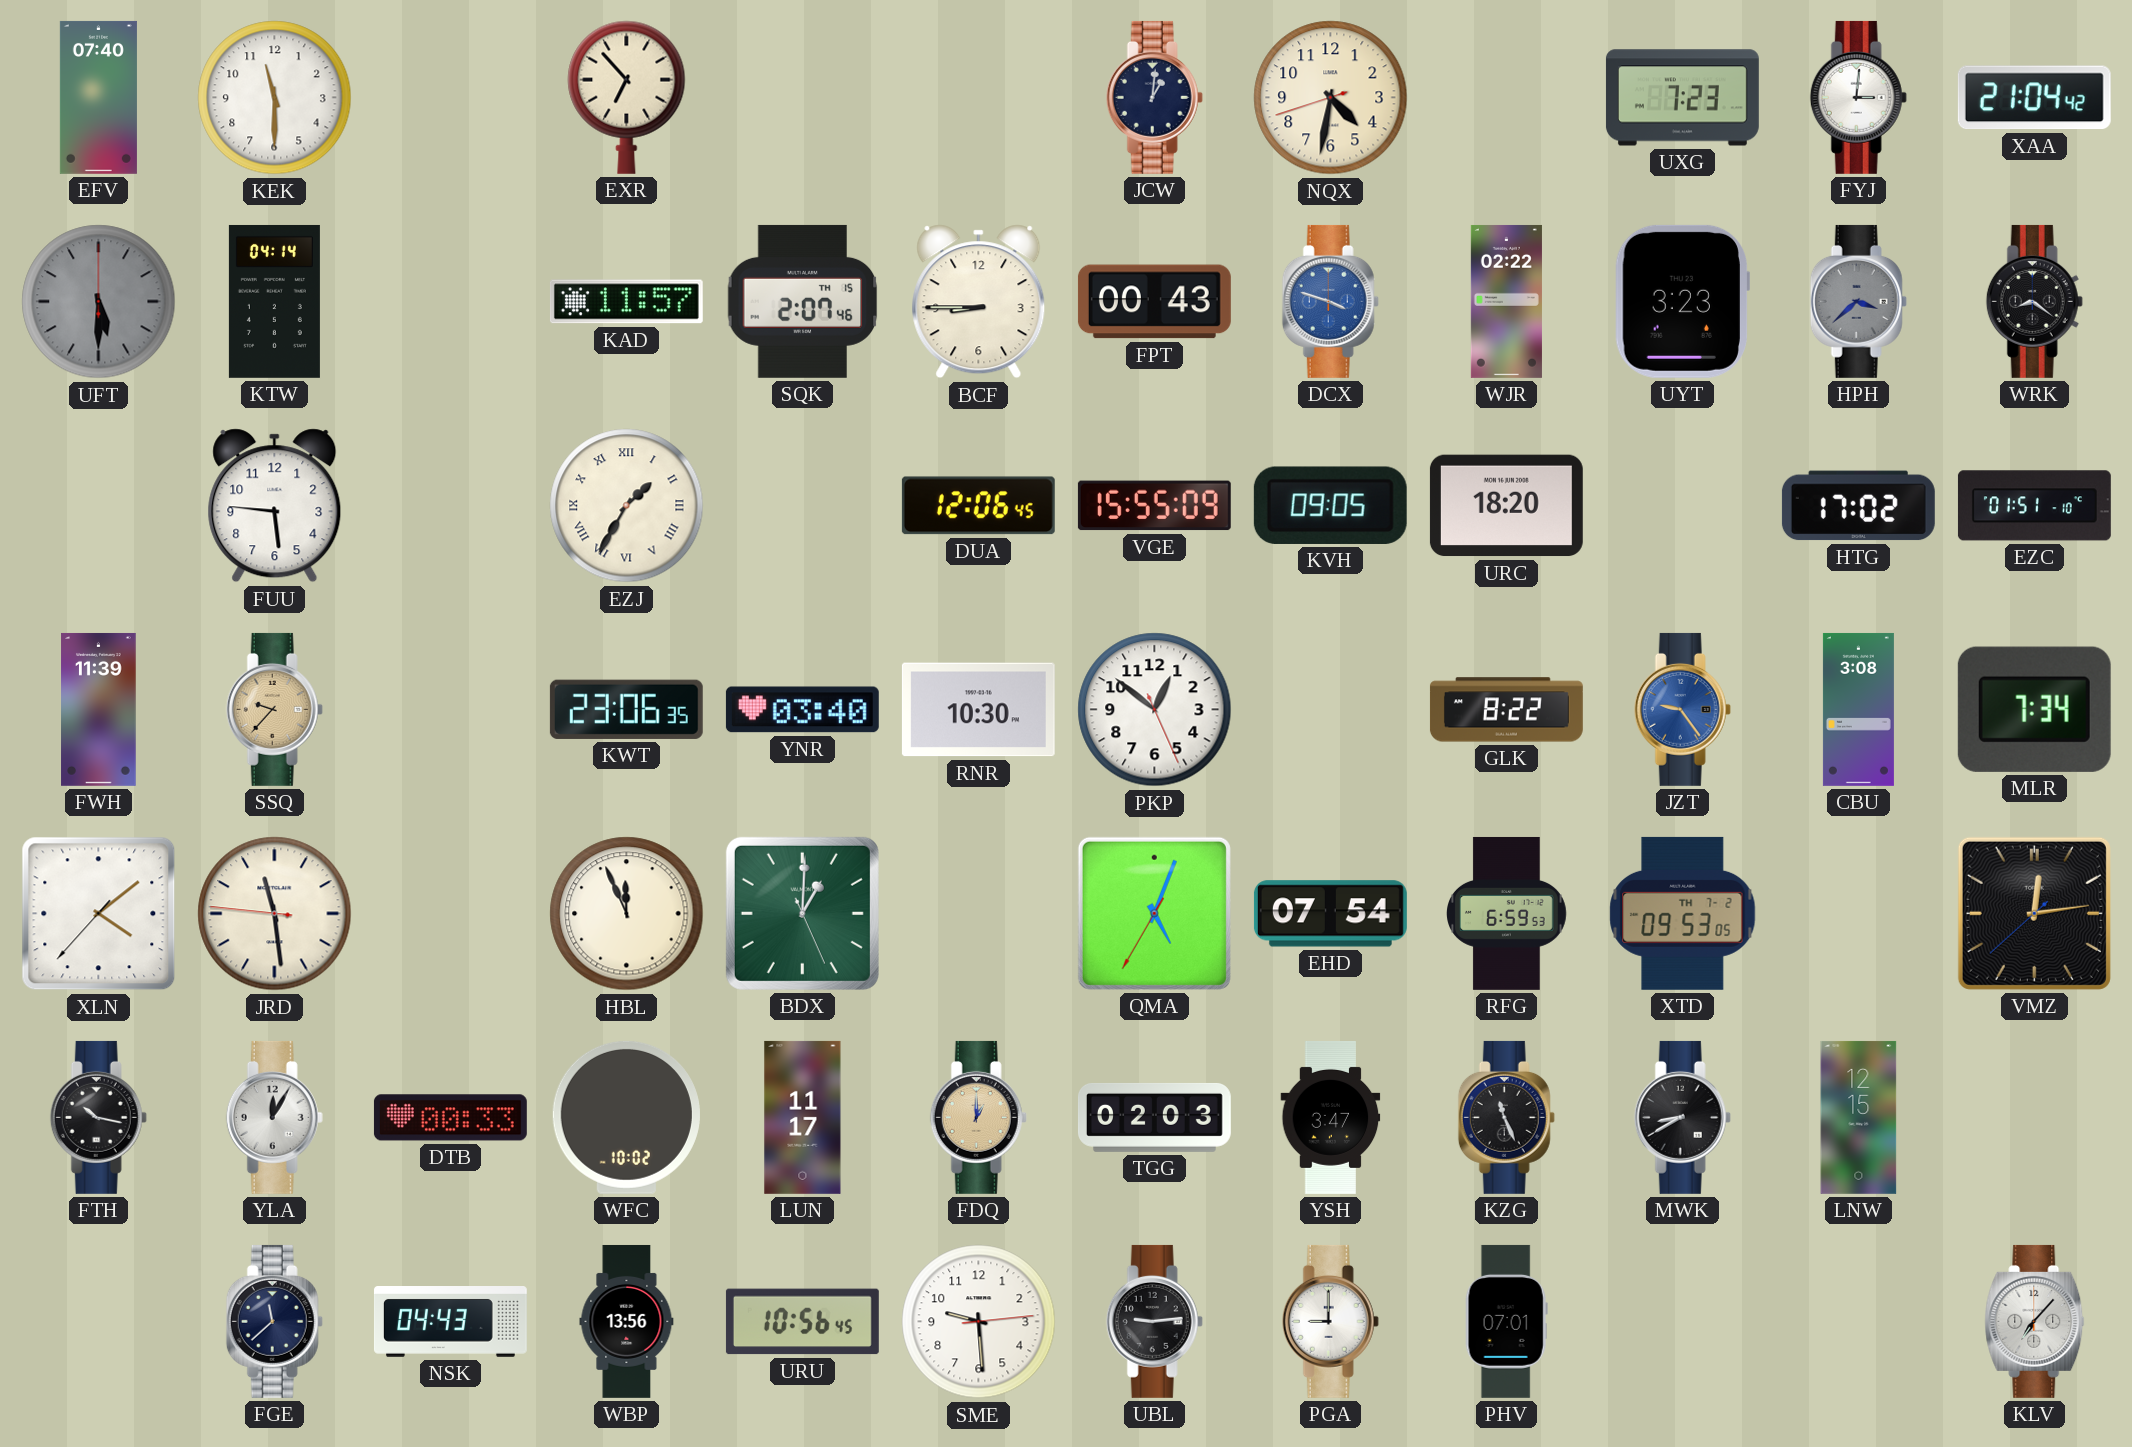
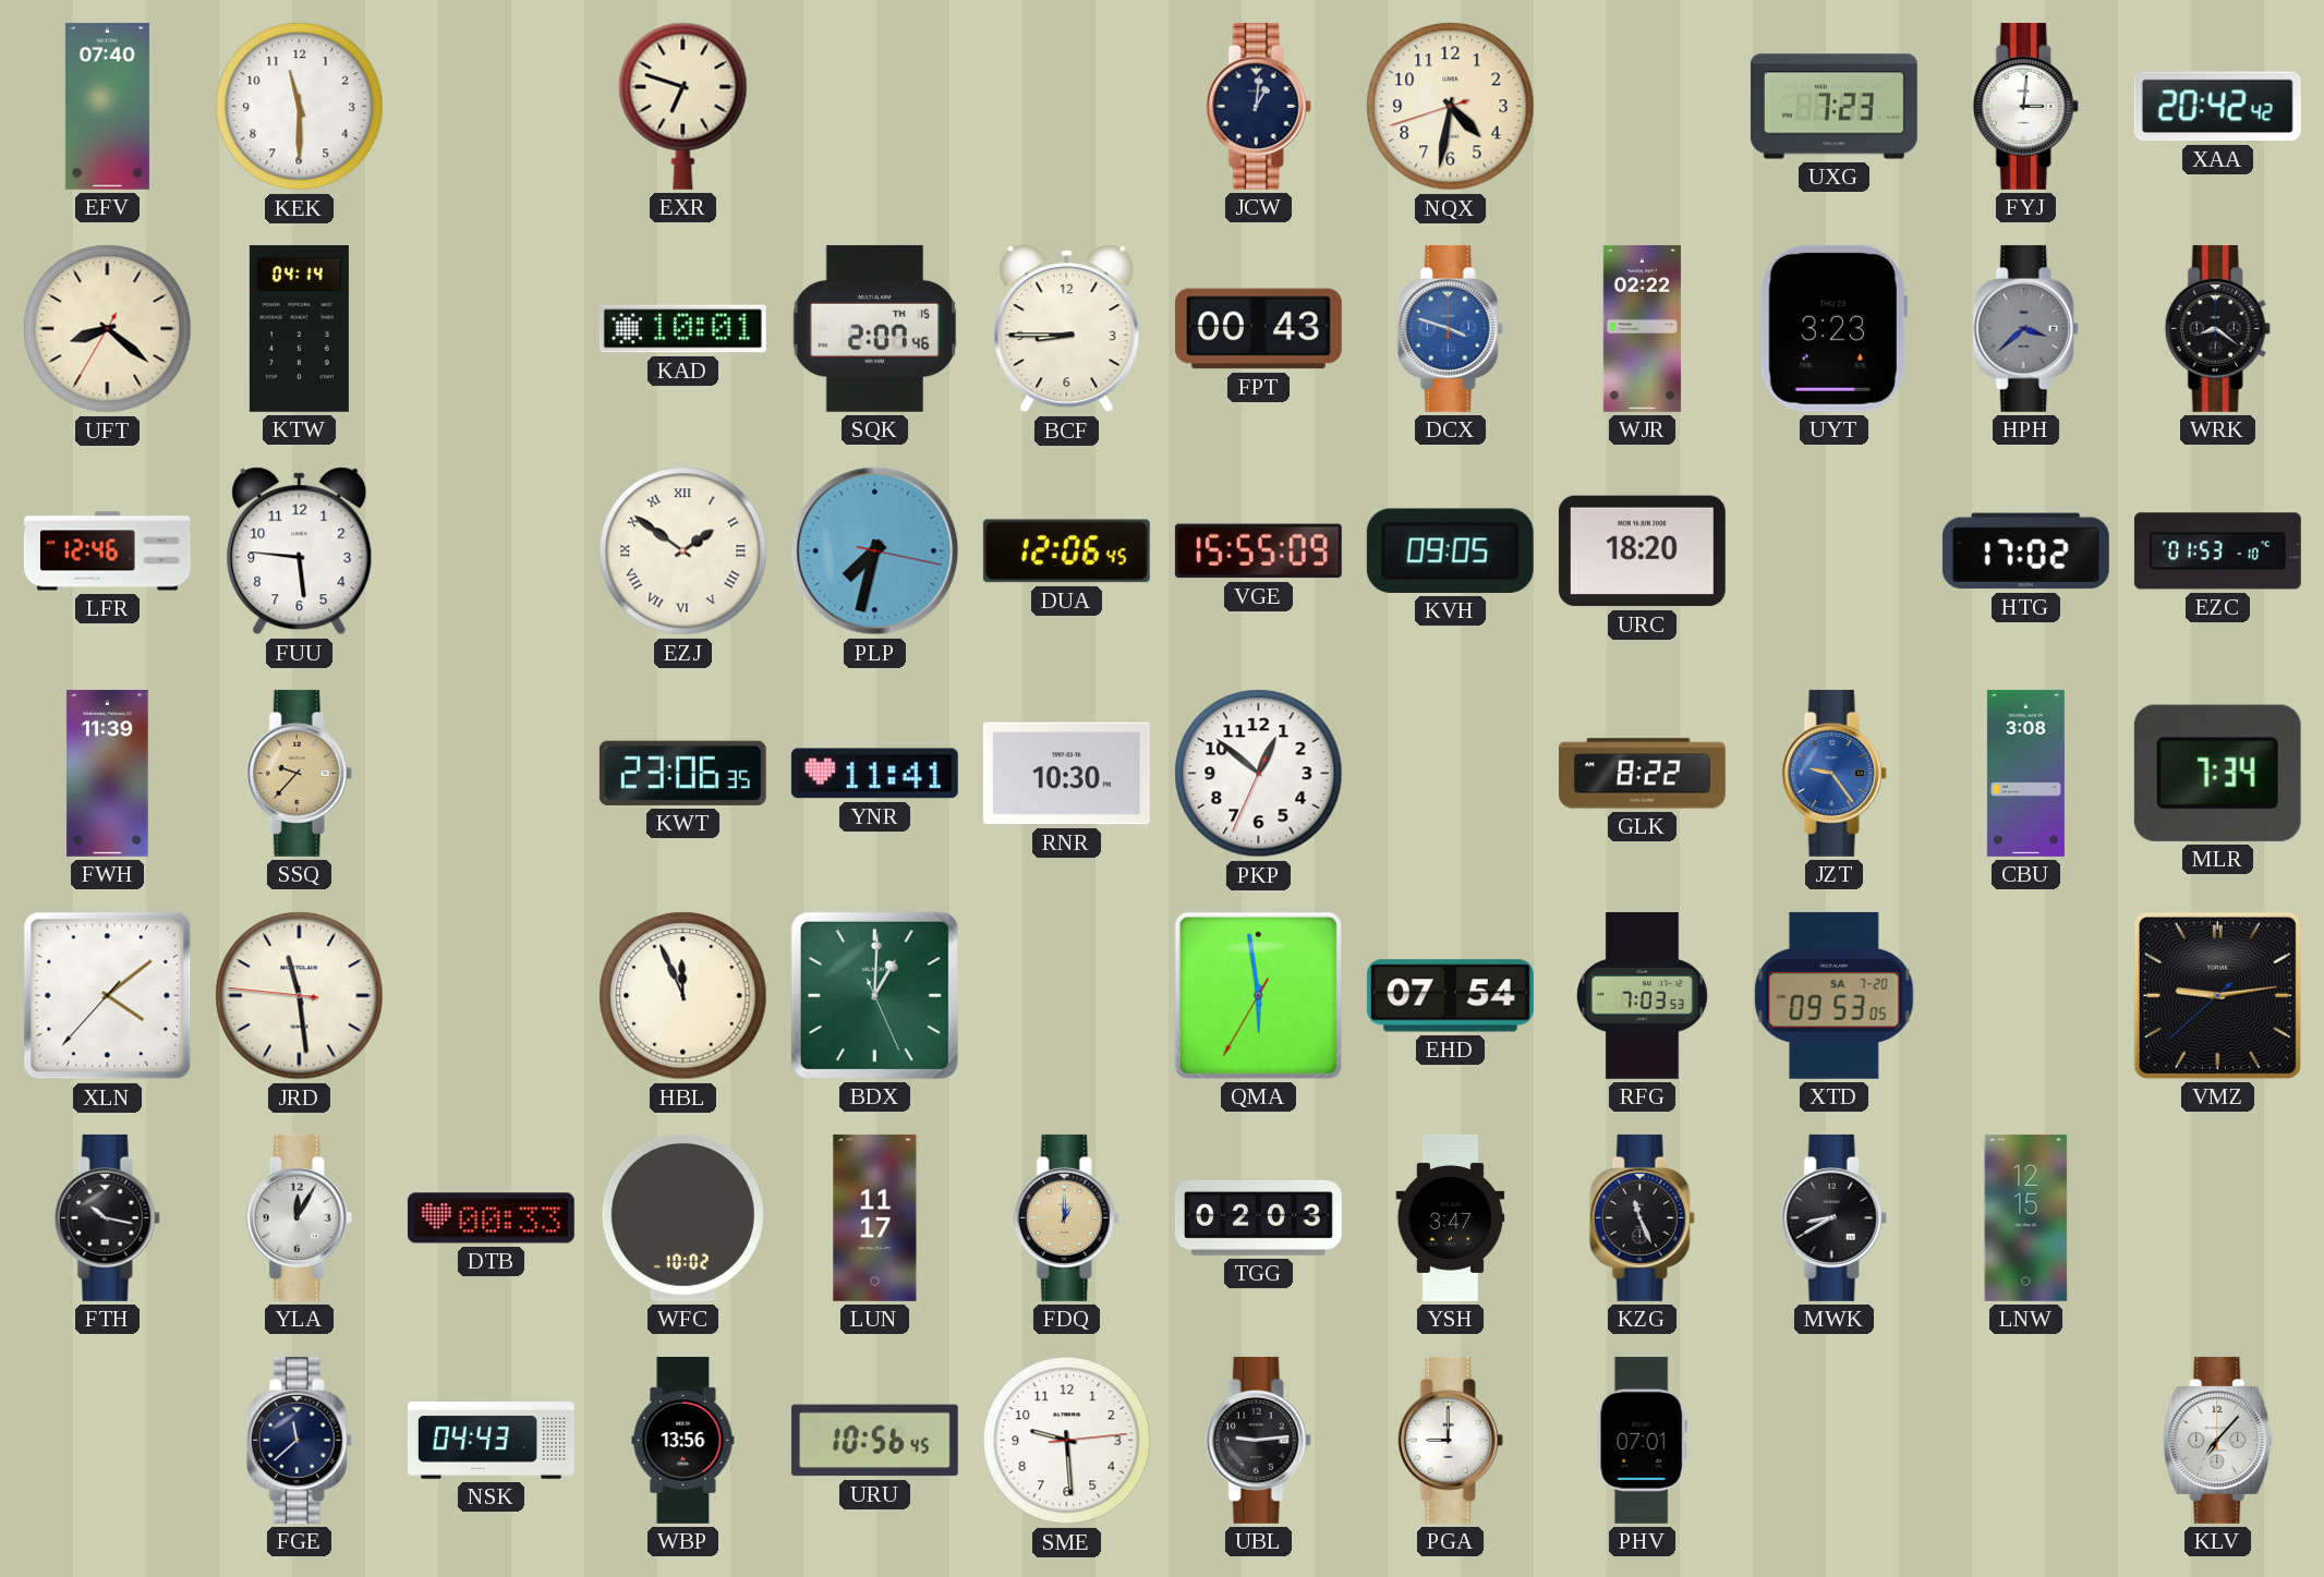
EXR: 6:53 -> 6:48
XAA: 21:04 -> 20:42
UFT: 5:30 -> 8:21
UFT dial: grey -> cream
KAD: 11:57 -> 10:01
LFR: none -> 12:46
EZJ: 1:35 -> 1:51
PLP: none -> 7:32
EZC: 01:51 -> 01:53
YNR: 03:40 -> 11:41
PKP: 12:51:26 -> 12:51:34
QMA: 5:03 -> 5:58
RFG: 6:59 -> 7:03
XTD date: TH 7-2 -> SA 7-20
VMZ: 12:13 -> 9:13
